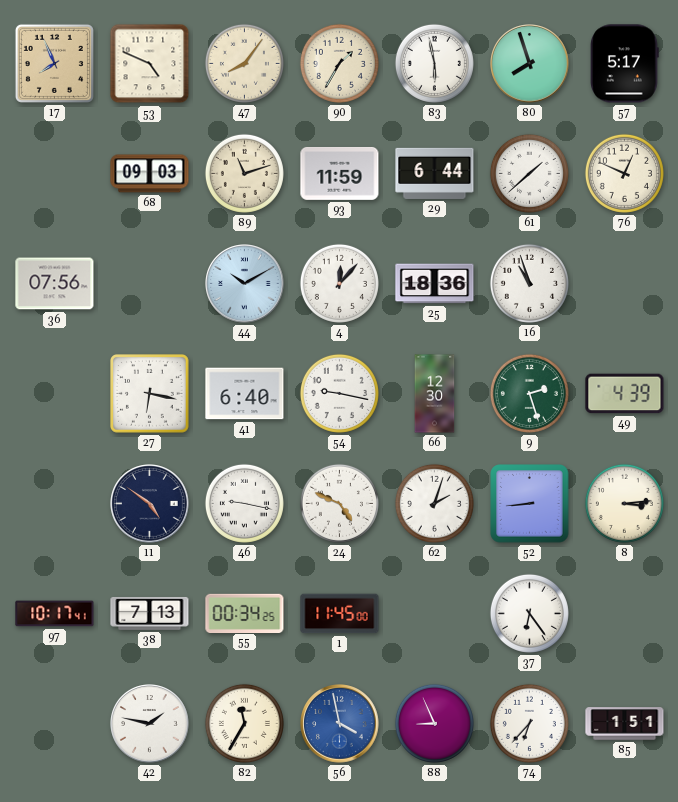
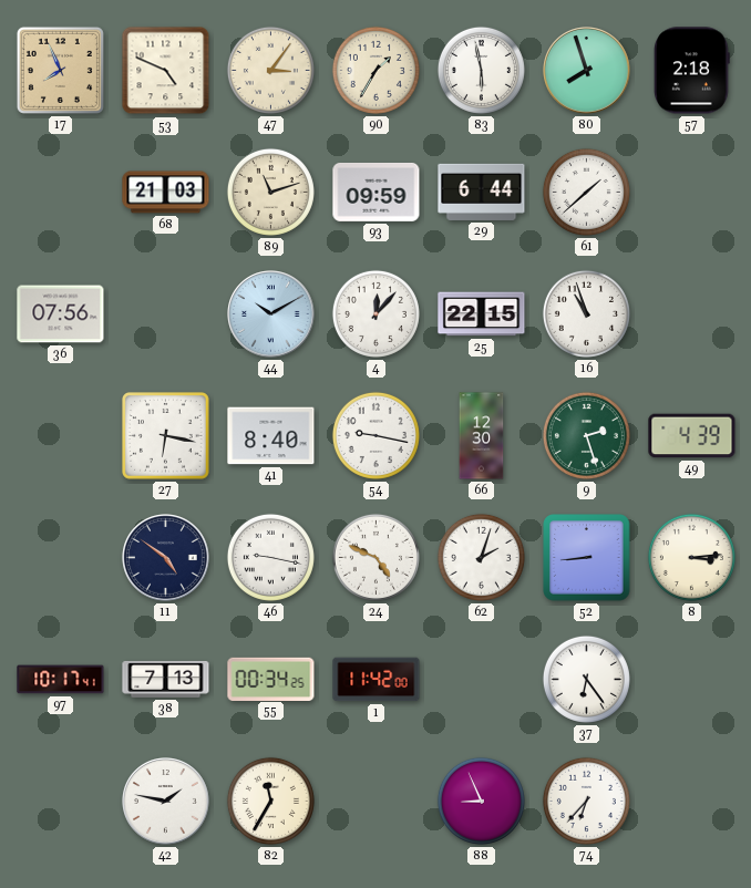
47: 8:06 -> 3:06
57: 5:17 -> 2:18
68: 09:03 -> 21:03
93: 11:59 -> 09:59
76: 12:49 -> none
25: 18:36 -> 22:15
41: 6:40 -> 8:40
1: 11:45 -> 11:42
56: 3:58 -> none
85: 1:51 -> none
